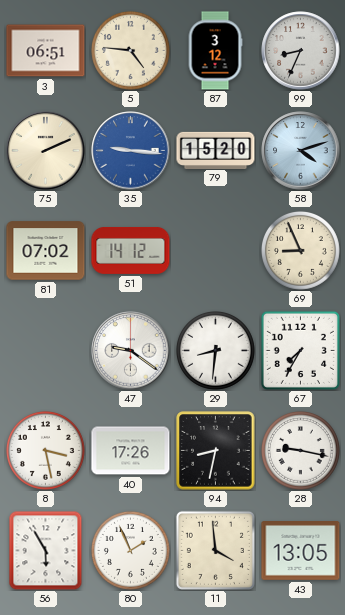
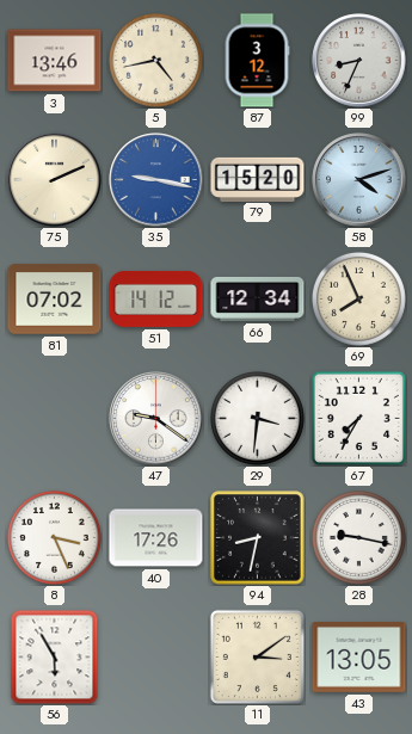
3: 06:51 -> 13:46
5: 4:46 -> 4:43
35: 9:16 -> 9:17
66: none -> 12:34
69: 8:56 -> 7:56
29: 8:31 -> 3:31
8: 3:28 -> 3:26
80: 1:56 -> none
11: 3:59 -> 3:09
